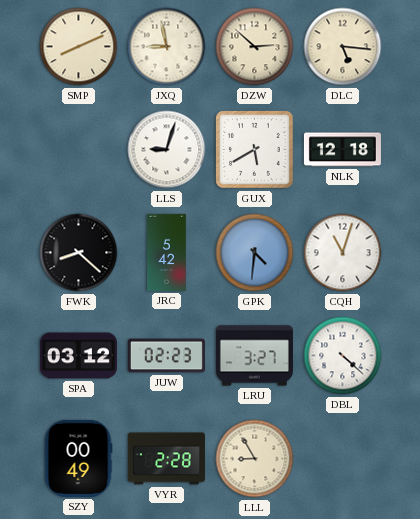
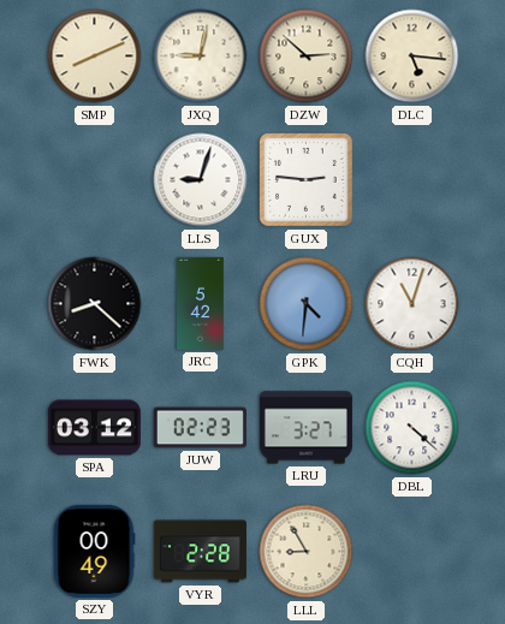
JXQ: 8:58 -> 9:02
GUX: 5:40 -> 2:46
NLK: 12:18 -> none
